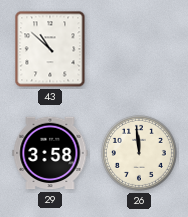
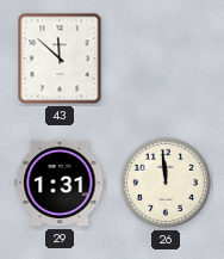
43: 10:52 -> 11:52
29: 3:58 -> 1:31
